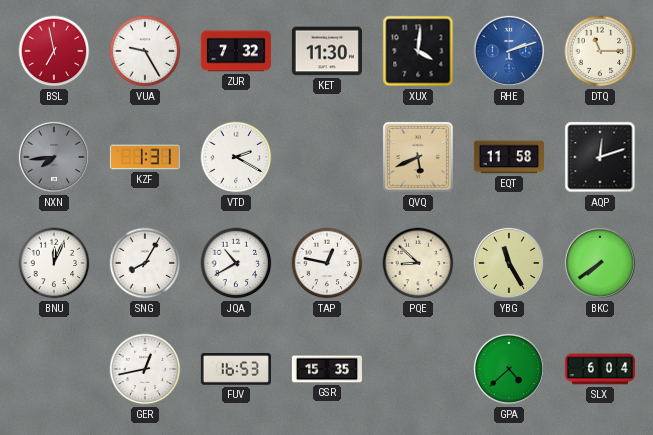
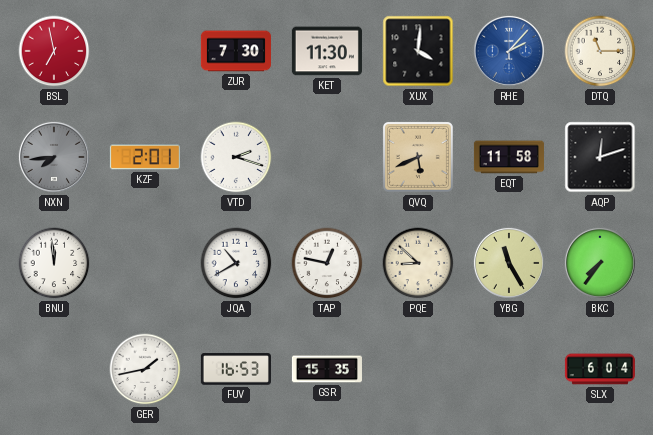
VUA: 9:25 -> none
ZUR: 7:32 -> 7:30
RHE: 2:12 -> 2:07
KZF: 1:31 -> 2:01
VTD: 2:20 -> 2:18
BNU: 12:04 -> 11:59
SNG: 8:05 -> none
BKC: 7:39 -> 7:36
GER: 12:43 -> 1:43
GPA: 4:38 -> none
